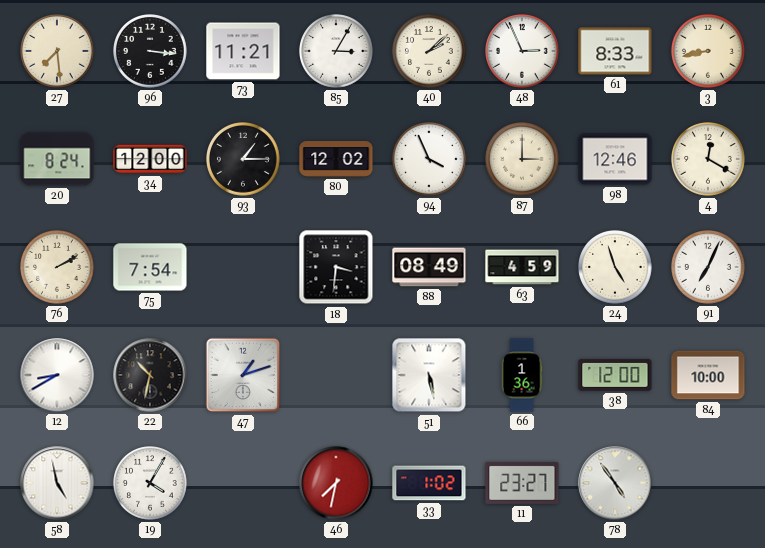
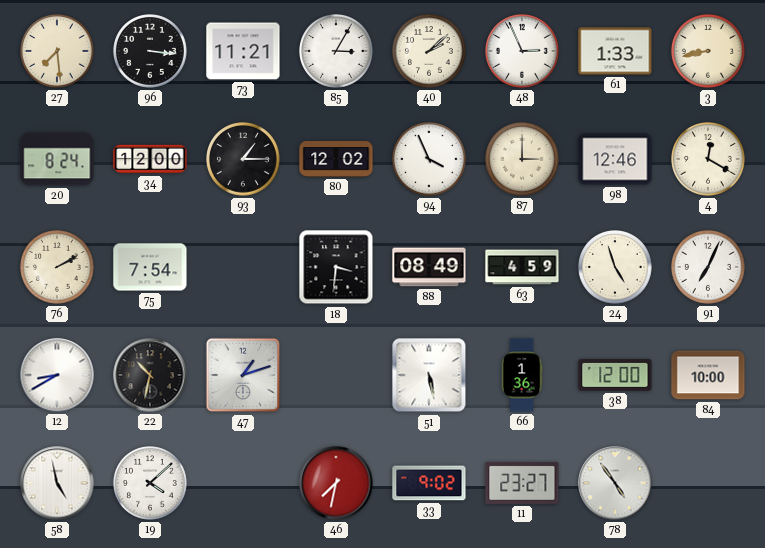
61: 8:33 -> 1:33
19: 4:05 -> 4:08
33: 1:02 -> 9:02
